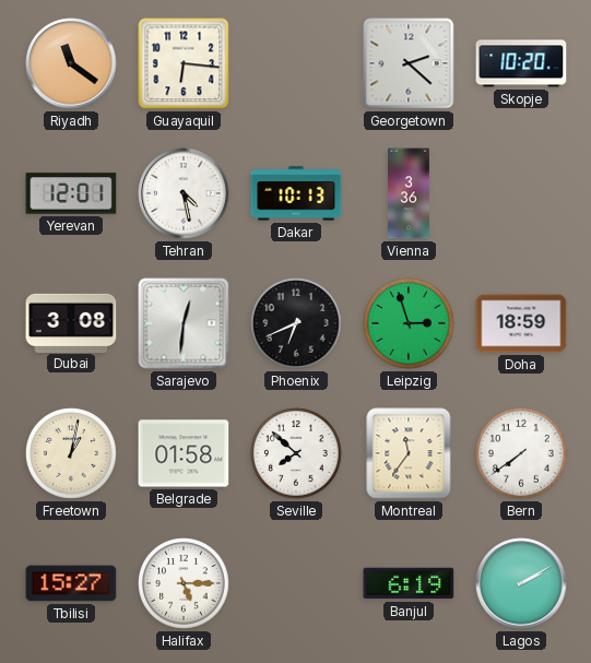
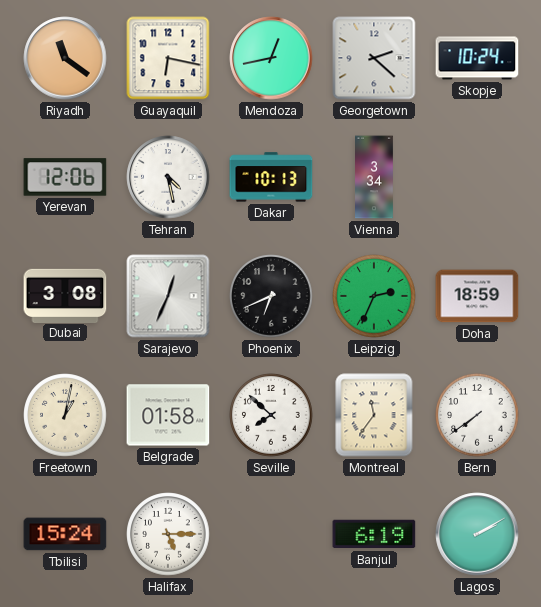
Guayaquil: 6:16 -> 6:17
Mendoza: none -> 12:43
Skopje: 10:20 -> 10:24
Yerevan: 12:01 -> 12:06
Vienna: 3:36 -> 3:34
Sarajevo: 12:31 -> 12:34
Leipzig: 2:57 -> 2:34
Tbilisi: 15:27 -> 15:24
